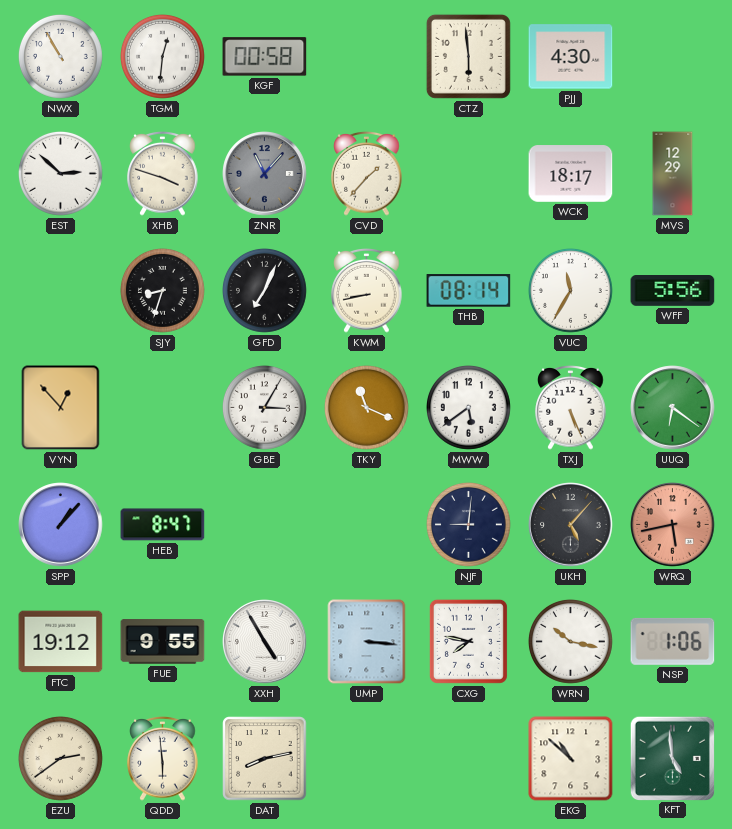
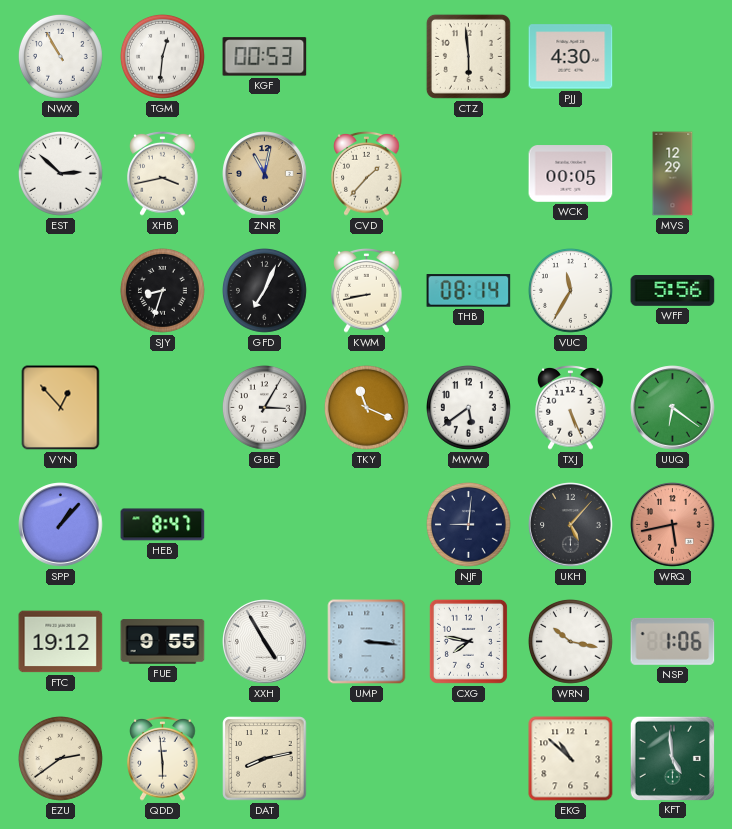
KGF: 00:58 -> 00:53
XHB: 3:48 -> 3:43
ZNR: 11:07 -> 11:02
ZNR dial: grey -> champagne
WCK: 18:17 -> 00:05
